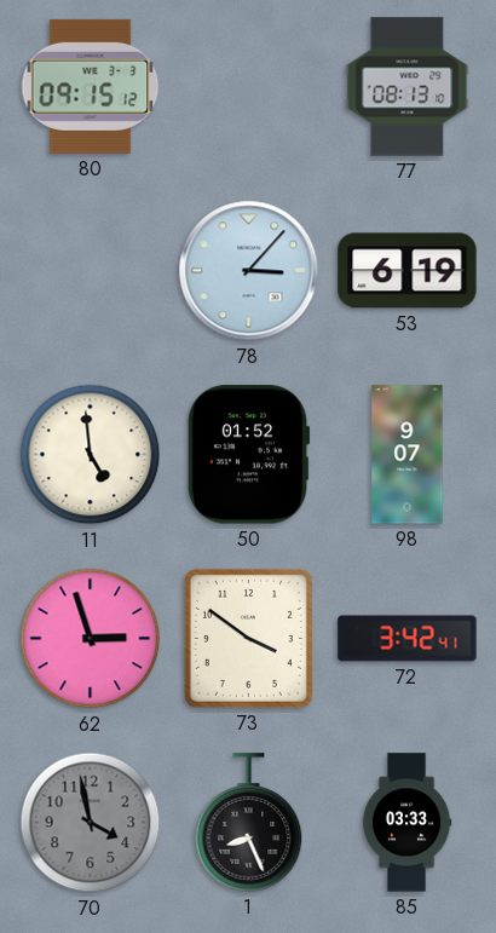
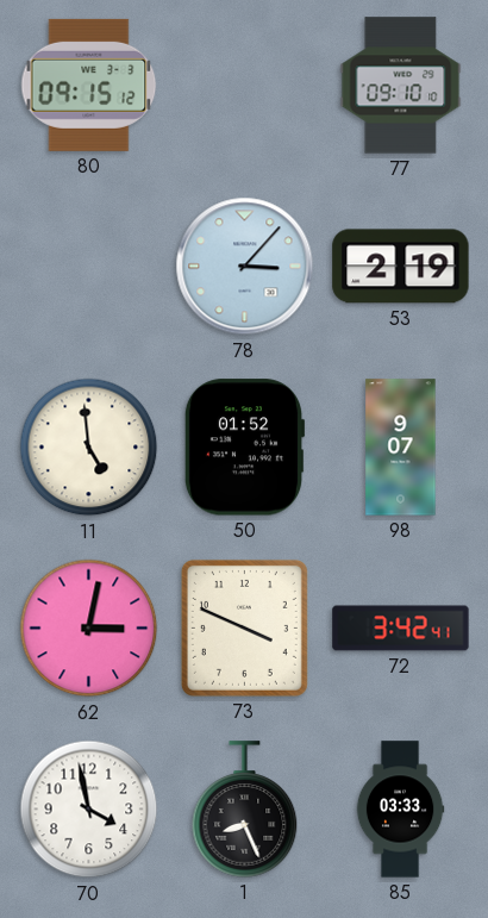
77: 08:13 -> 09:10
53: 6:19 -> 2:19
62: 2:57 -> 3:02
73: 3:51 -> 3:49
70 dial: grey -> white
